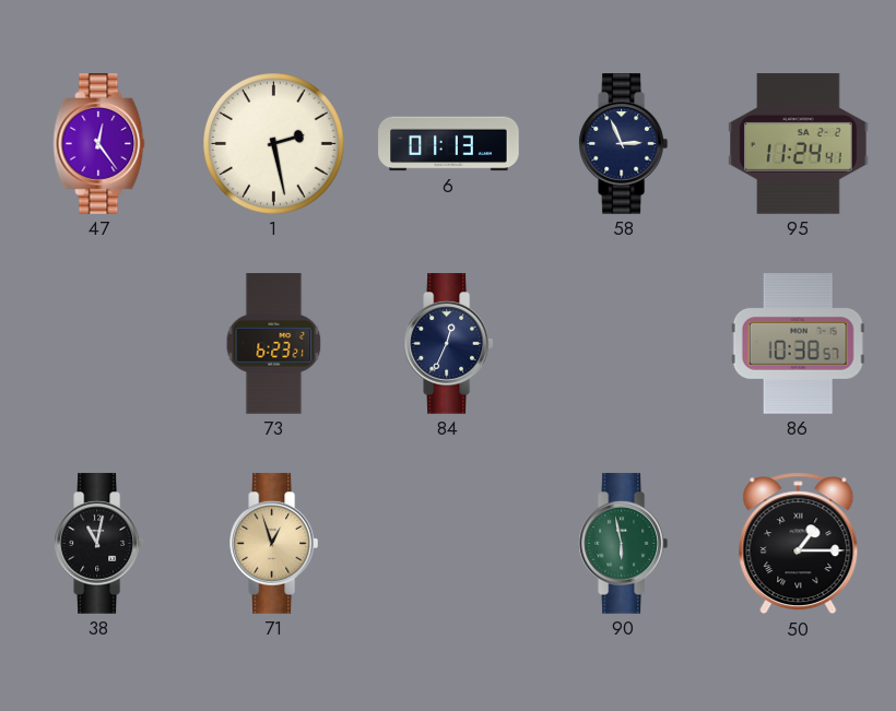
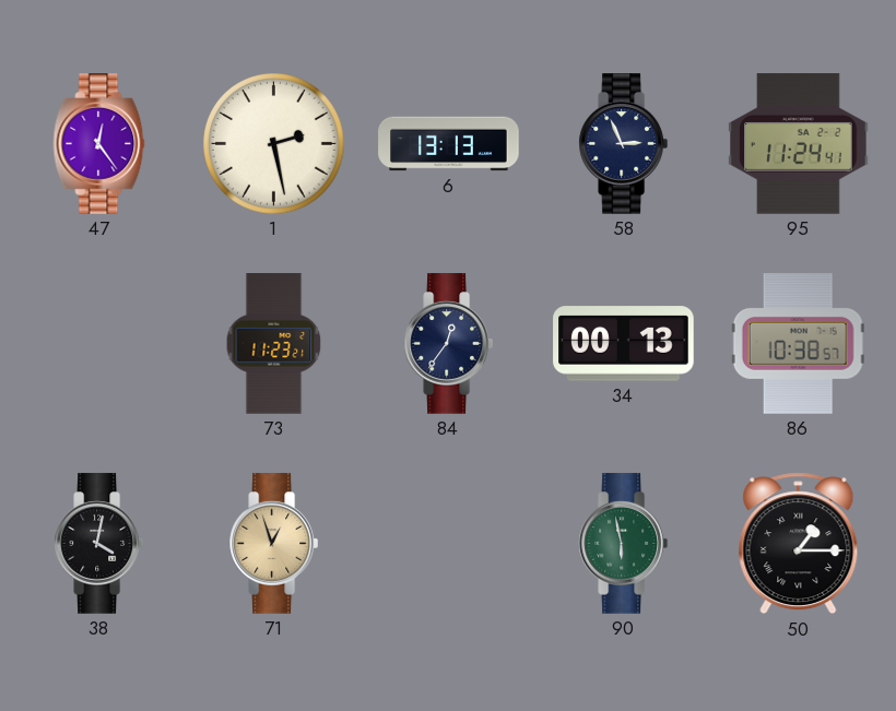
6: 01:13 -> 13:13
73: 6:23 -> 11:23
84: 12:34 -> 12:36
34: none -> 00:13
38: 11:02 -> 4:02
